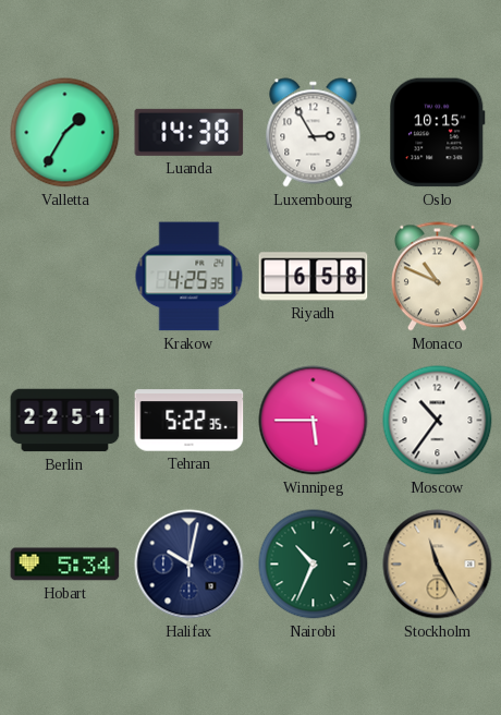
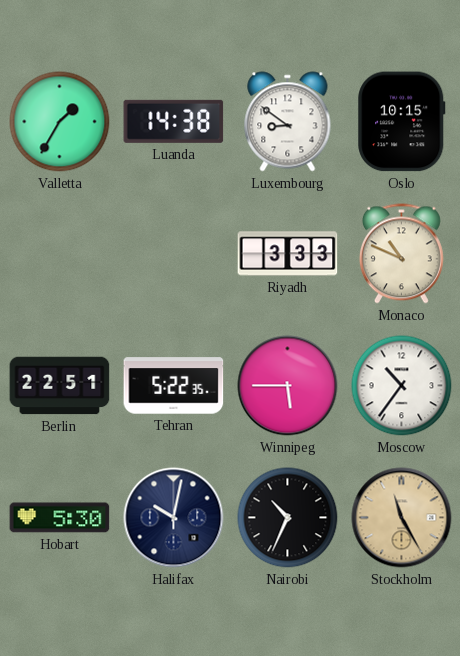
Luxembourg: 2:55 -> 8:51
Krakow: 4:25 -> none
Riyadh: 6:58 -> 3:33
Hobart: 5:34 -> 5:30
Nairobi dial: green -> black
